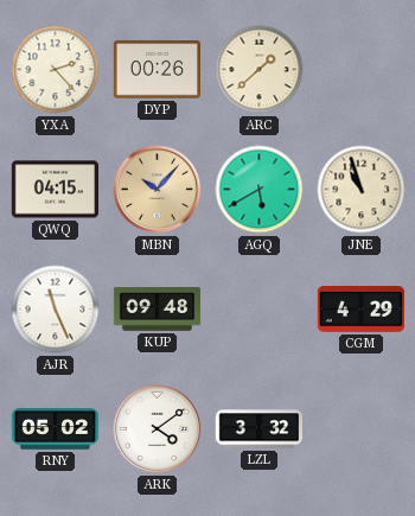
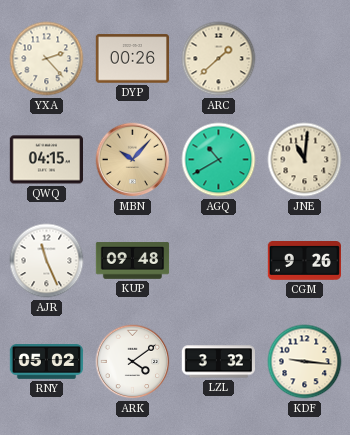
AGQ: 5:40 -> 10:40
JNE: 10:57 -> 11:01
CGM: 4:29 -> 9:26
KDF: none -> 9:16
